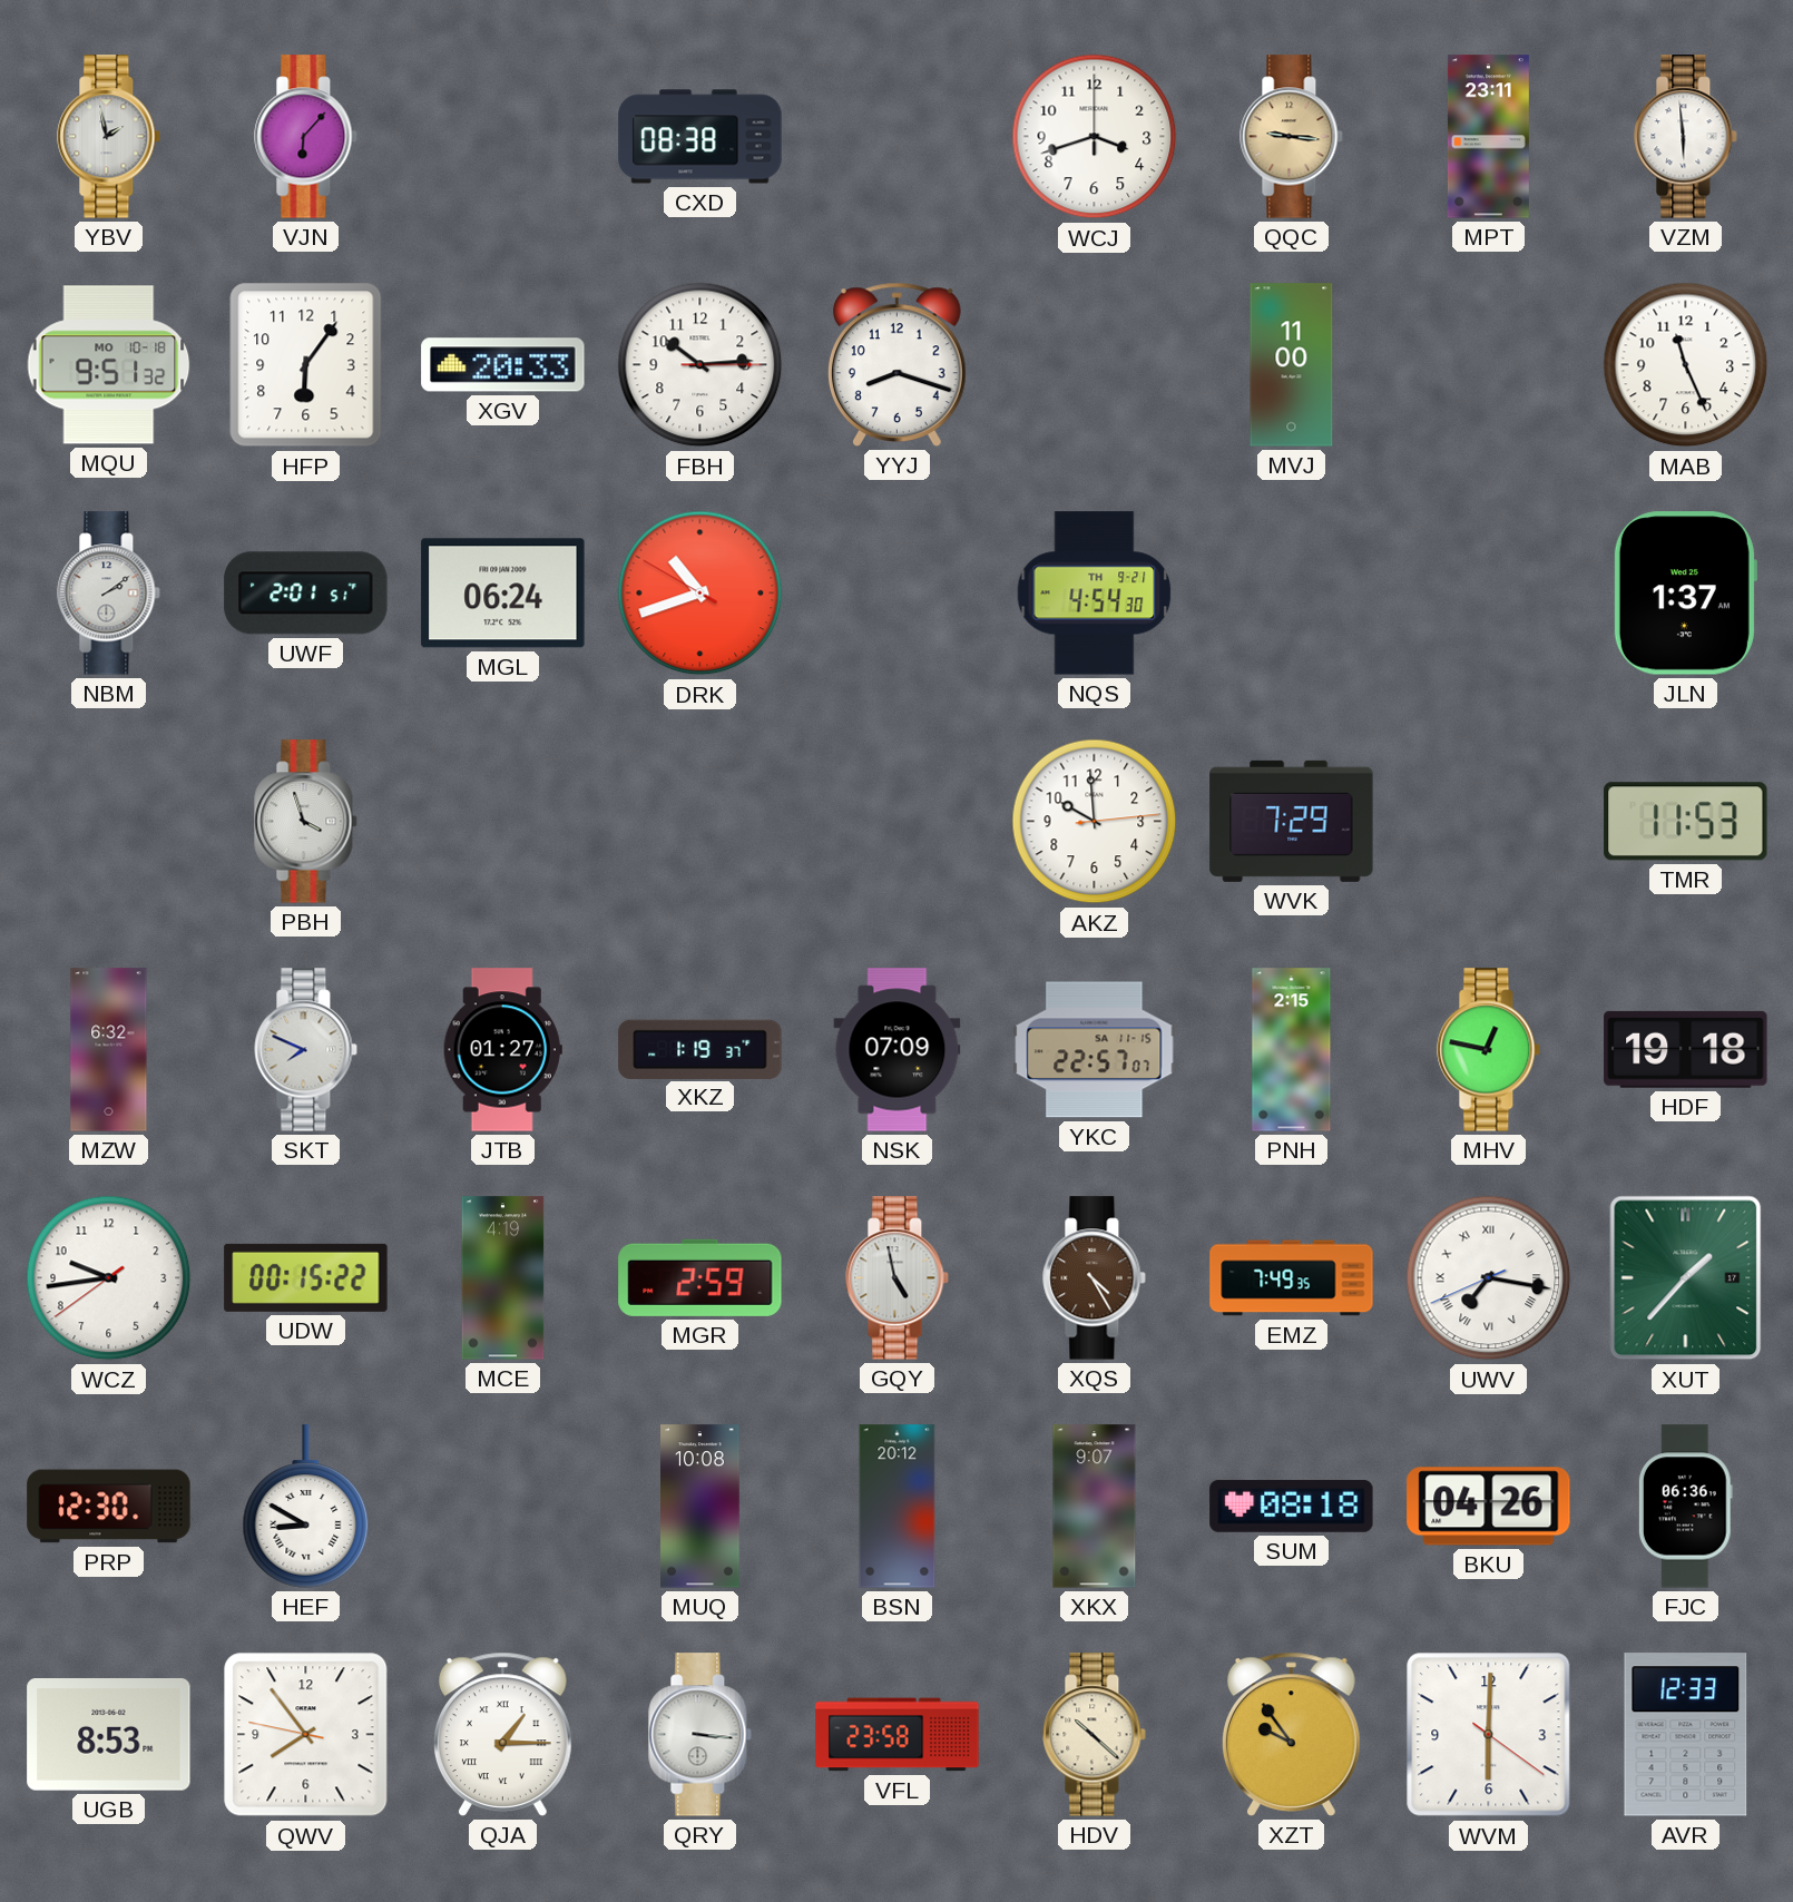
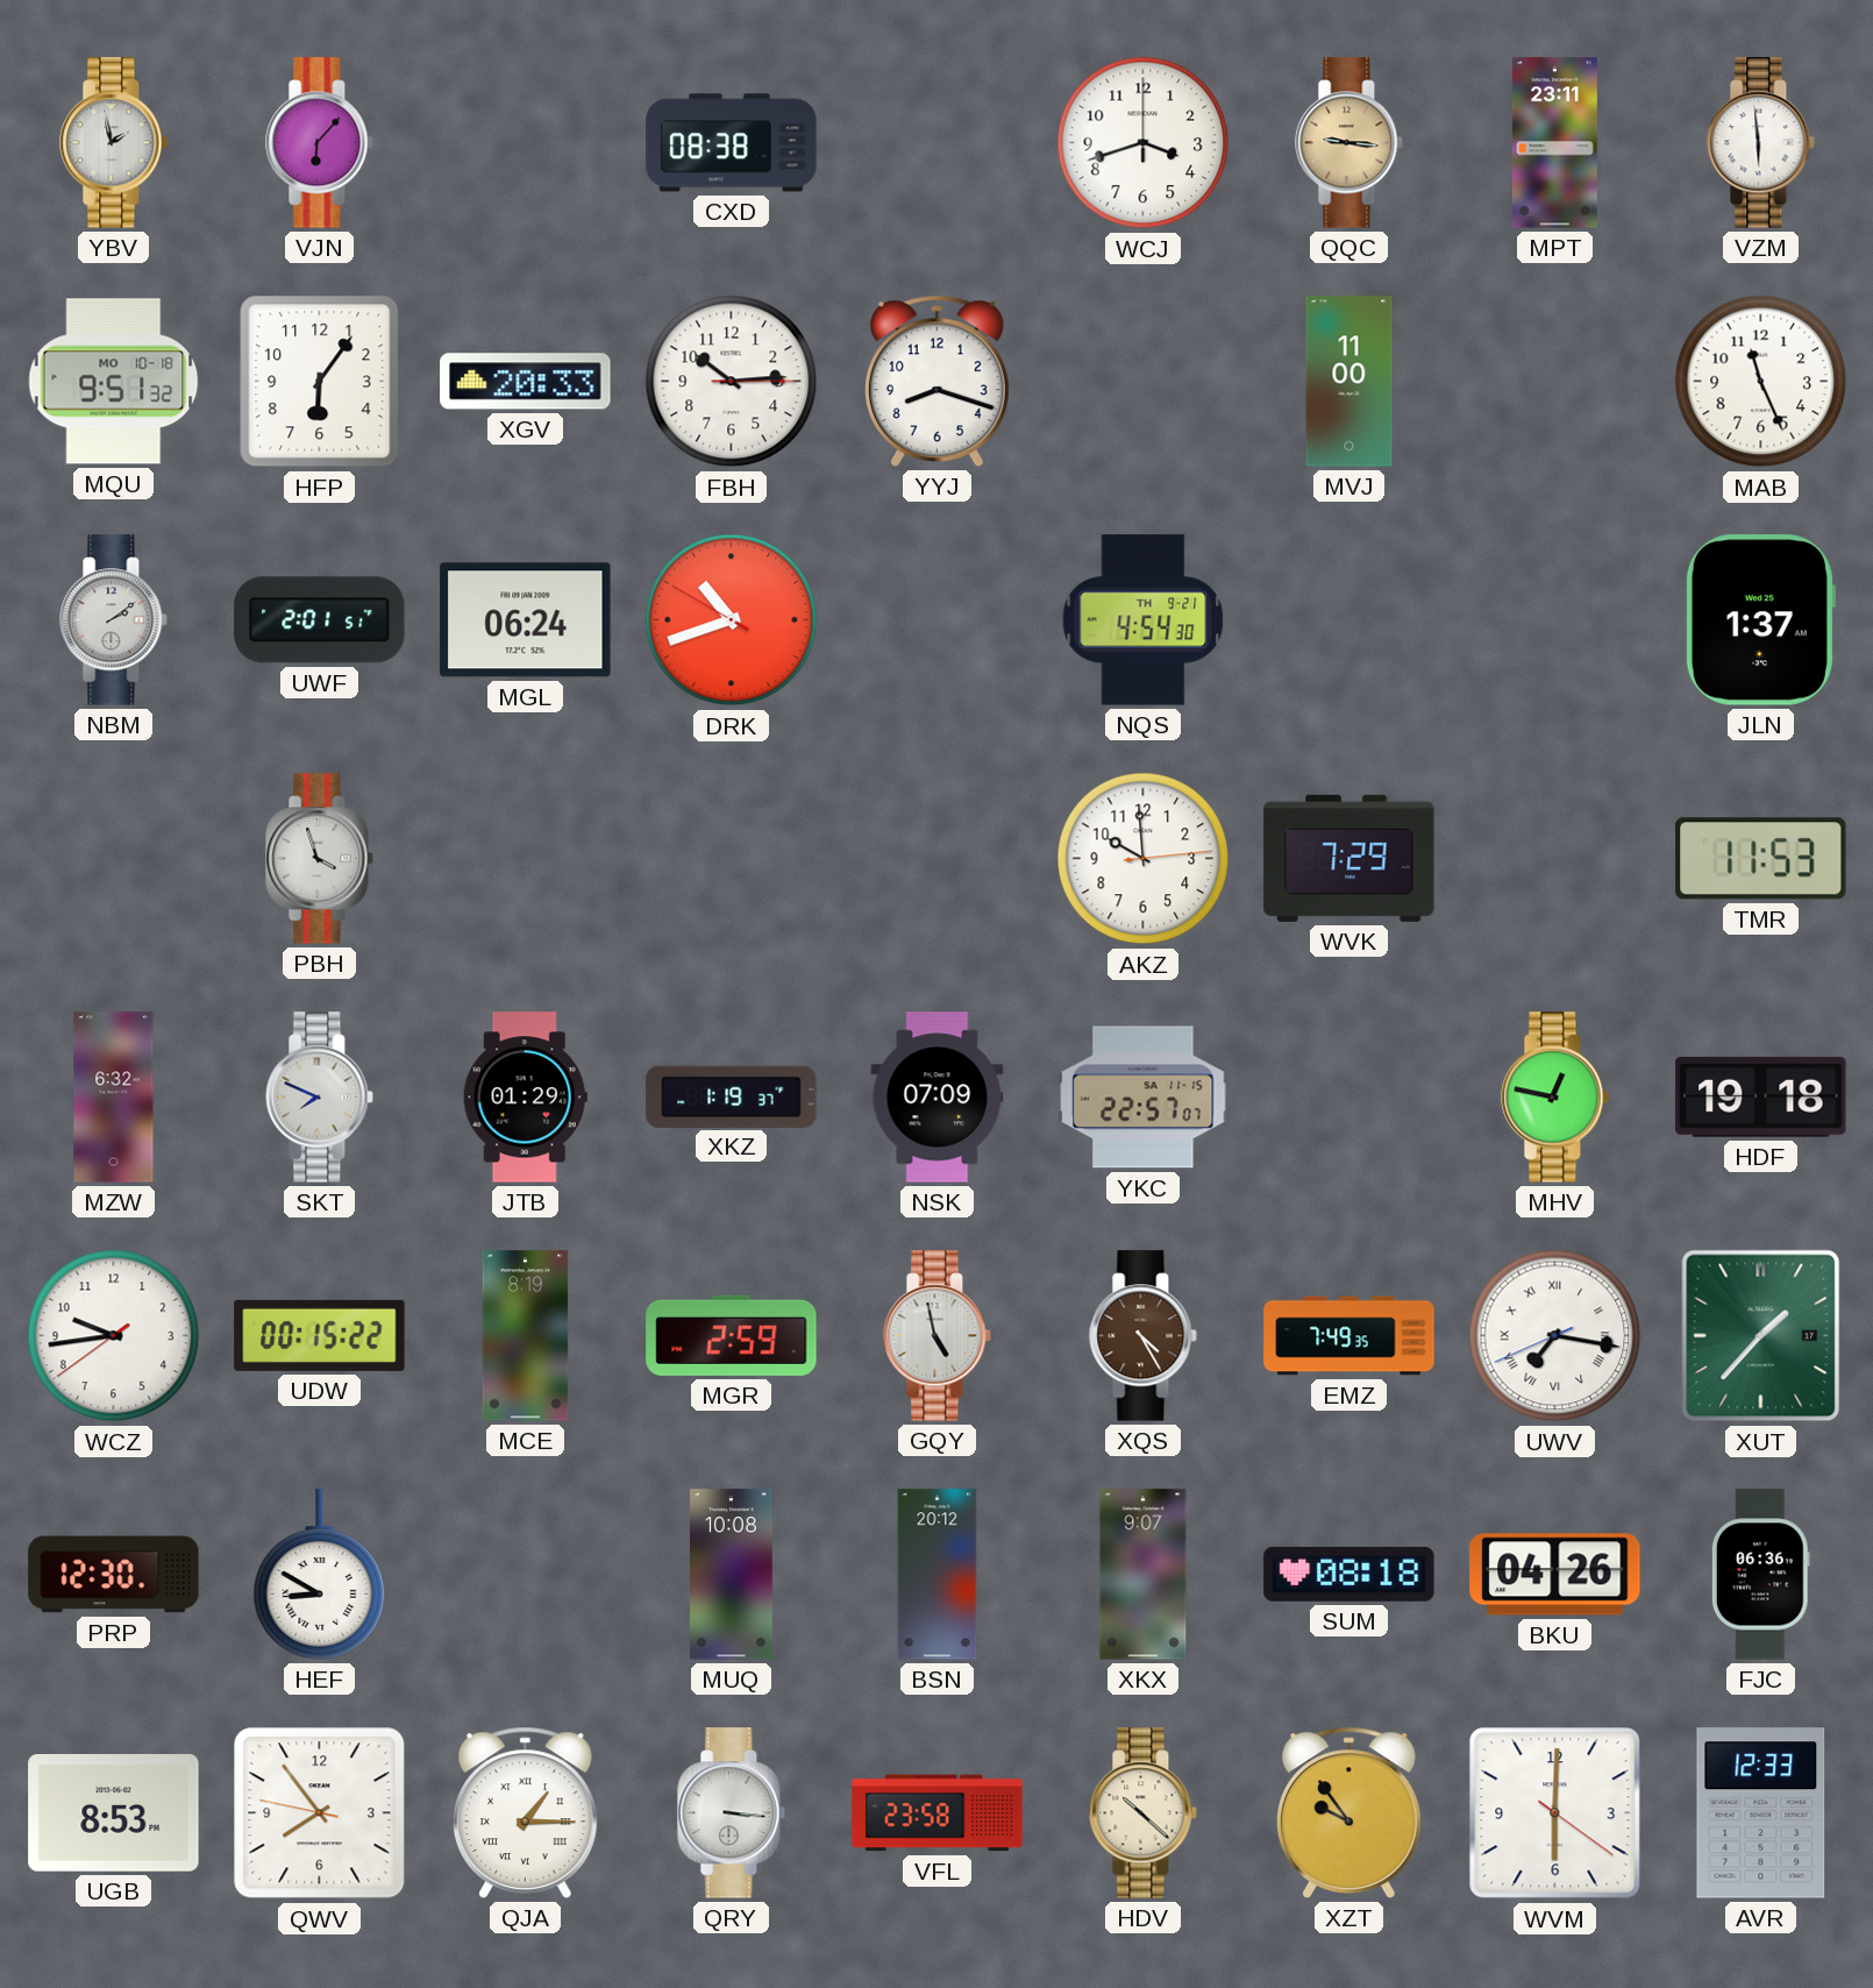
JTB: 01:27 -> 01:29
PNH: 2:15 -> none
MCE: 4:19 -> 8:19
